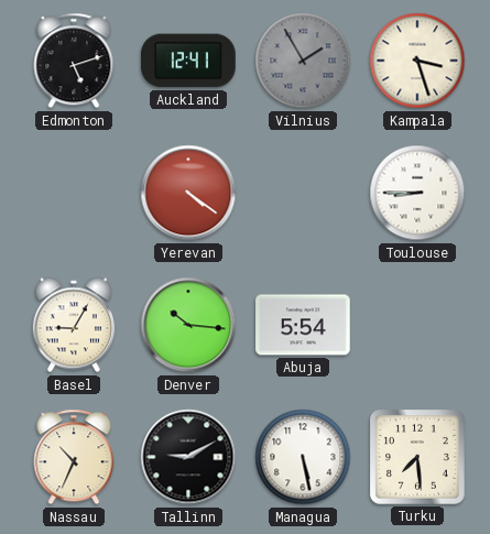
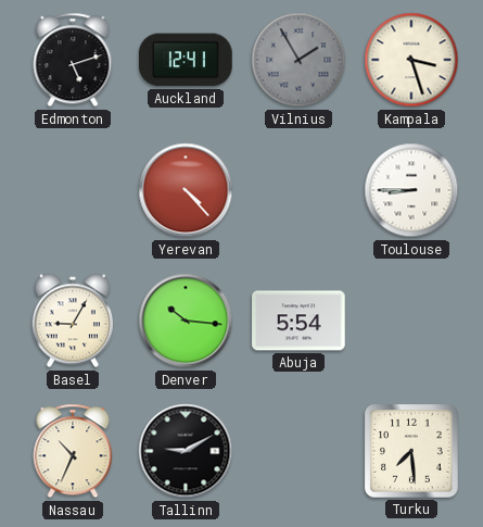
Yerevan: 4:21 -> 4:23
Managua: 5:28 -> none
